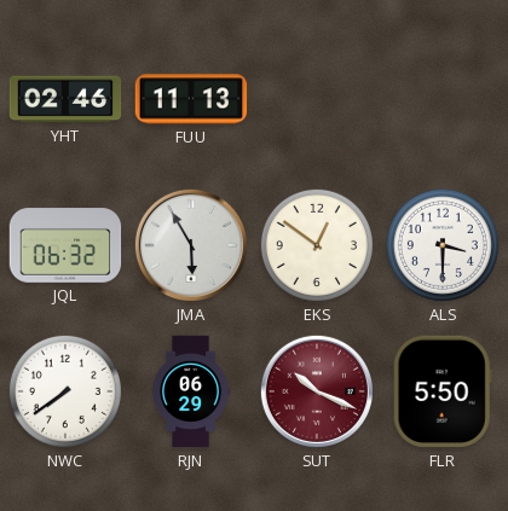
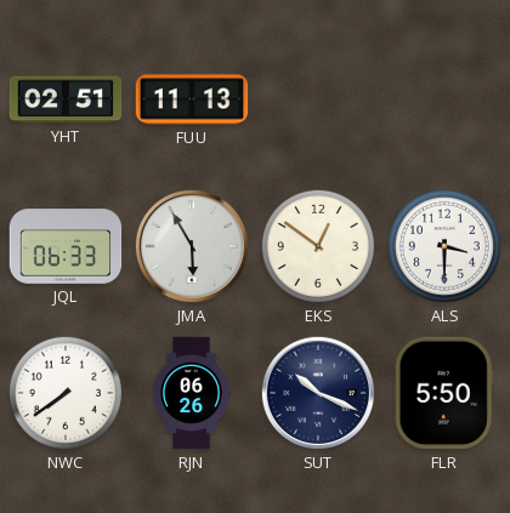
YHT: 02:46 -> 02:51
JQL: 06:32 -> 06:33
RJN: 06:29 -> 06:26
SUT dial: burgundy -> navy
